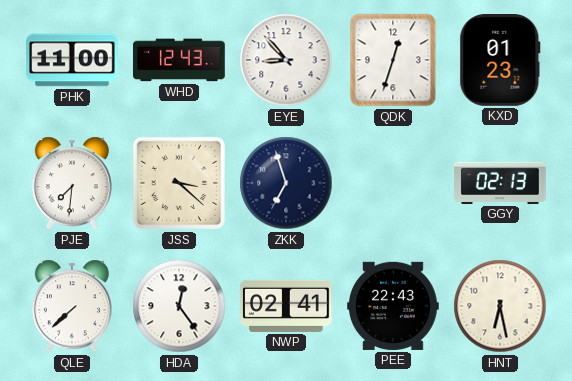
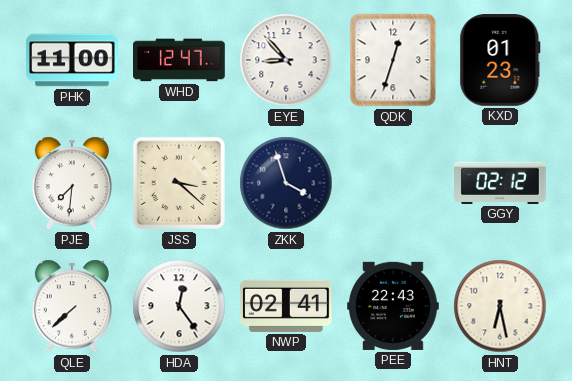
WHD: 12:43 -> 12:47
ZKK: 6:57 -> 3:57
GGY: 02:13 -> 02:12
